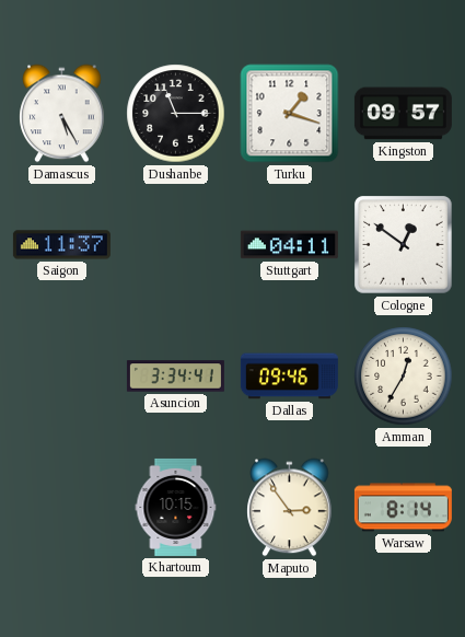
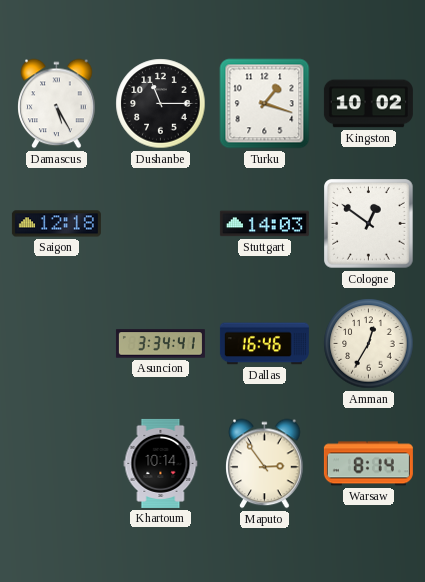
Kingston: 09:57 -> 10:02
Saigon: 11:37 -> 12:18
Stuttgart: 04:11 -> 14:03
Dallas: 09:46 -> 16:46
Khartoum: 10:15 -> 10:14
